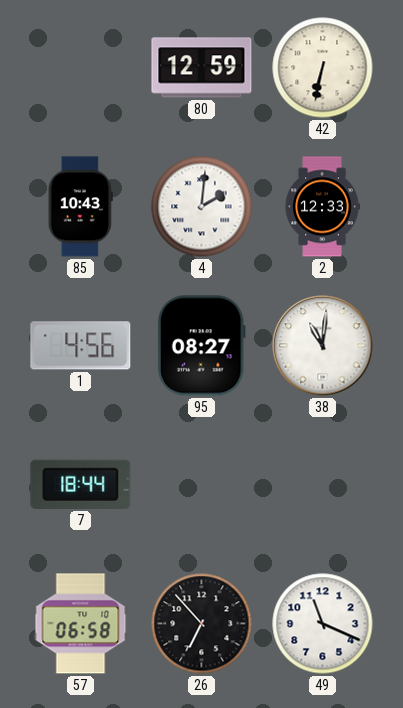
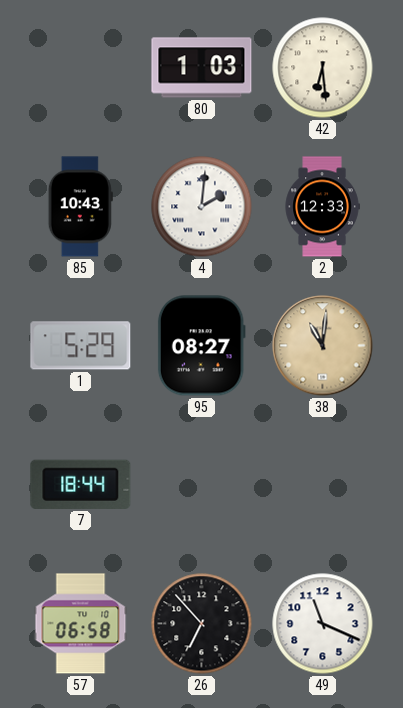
80: 12:59 -> 1:03
42: 6:32 -> 6:29
1: 4:56 -> 5:29
38 dial: white -> champagne
